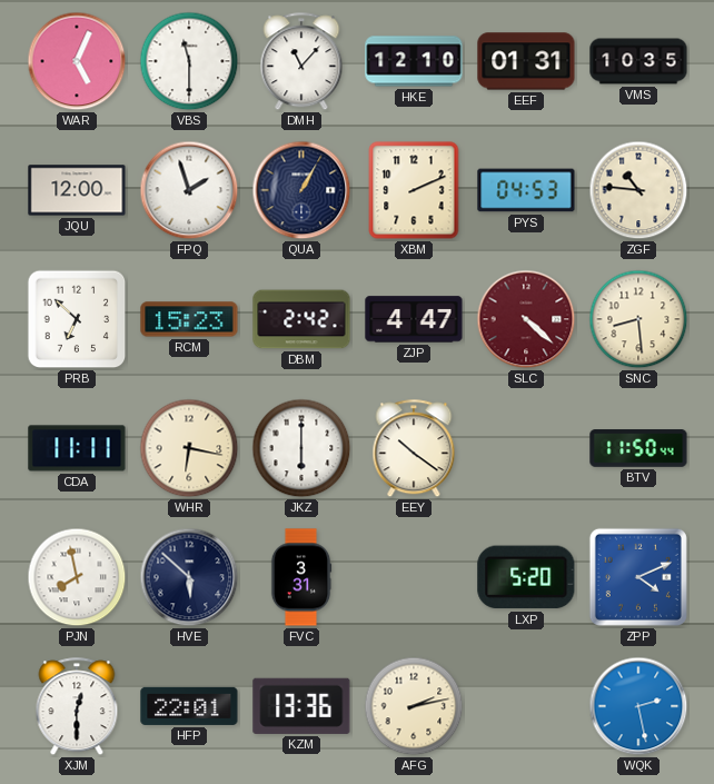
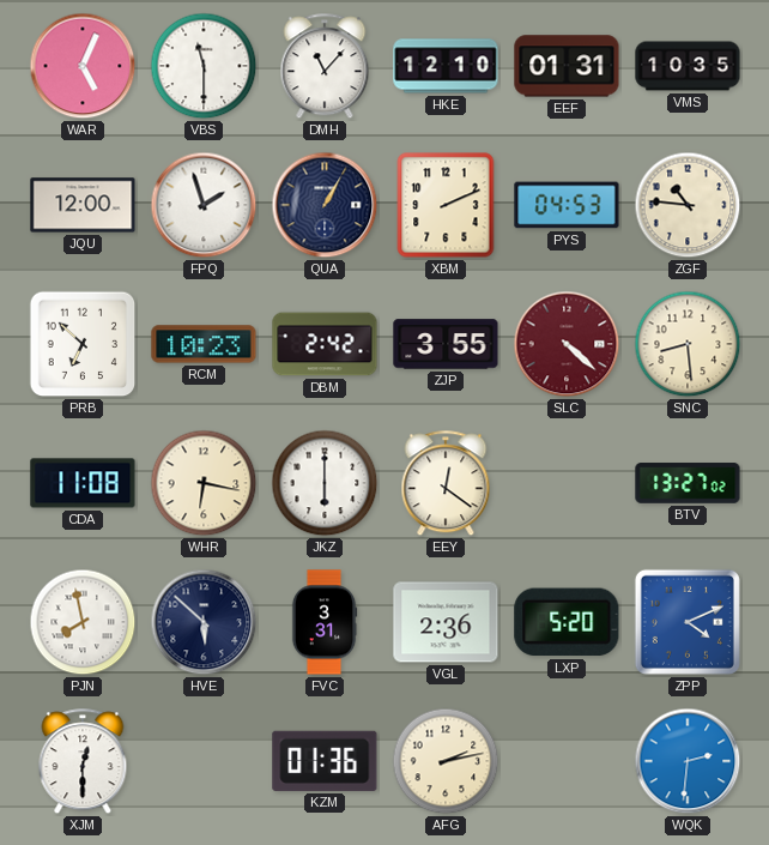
RCM: 15:23 -> 10:23
ZJP: 4:47 -> 3:55
CDA: 11:11 -> 11:08
EEY: 10:21 -> 12:21
BTV: 11:50 -> 13:27
VGL: none -> 2:36
HFP: 22:01 -> none
KZM: 13:36 -> 01:36
WQK: 2:28 -> 2:31
